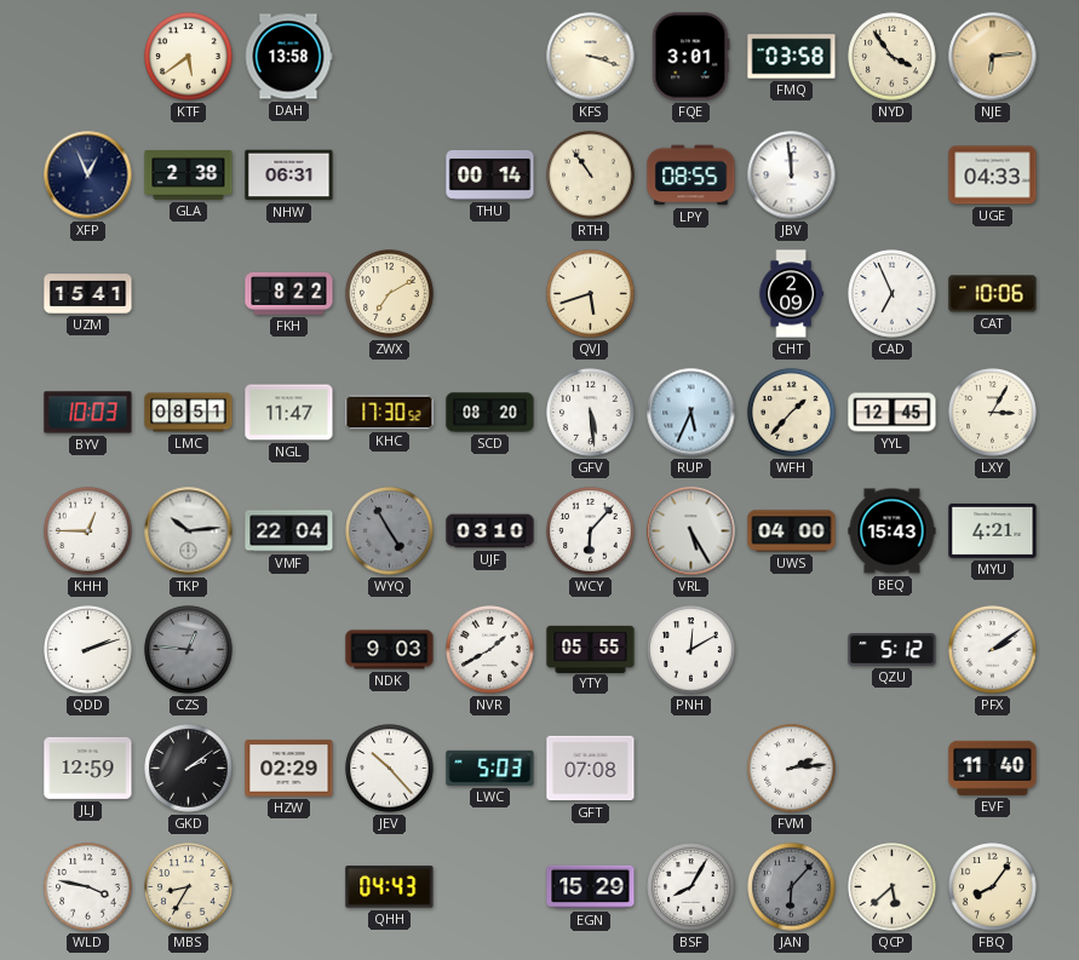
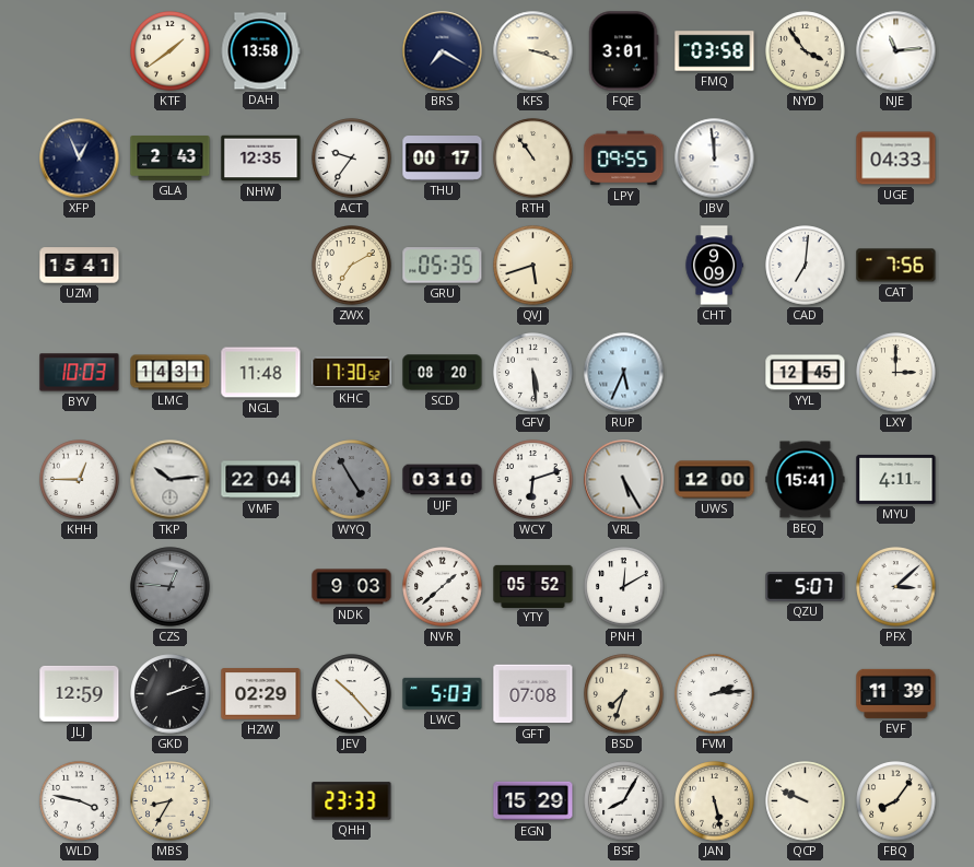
KTF: 5:39 -> 1:39
BRS: none -> 7:20
NJE: 6:14 -> 11:14
NJE dial: champagne -> white
GLA: 2:38 -> 2:43
NHW: 06:31 -> 12:35
ACT: none -> 9:36
THU: 00:14 -> 00:17
LPY: 08:55 -> 09:55
FKH: 8:22 -> none
GRU: none -> 05:35
CHT: 2:09 -> 9:09
CAD: 6:56 -> 7:01
CAT: 10:06 -> 7:56
LMC: 08:51 -> 14:31
NGL: 11:47 -> 11:48
WFH: 1:37 -> none
LXY: 3:05 -> 3:00
WCY: 6:07 -> 6:12
UWS: 04:00 -> 12:00
BEQ: 15:43 -> 15:41
MYU: 4:21 -> 4:11
QDD: 2:12 -> none
NVR: 1:40 -> 1:38
YTY: 05:55 -> 05:52
QZU: 5:12 -> 5:07
PFX: 2:09 -> 3:08
GKD: 2:09 -> 2:12
BSD: none -> 7:33
EVF: 11:40 -> 11:39
QHH: 04:43 -> 23:33
JAN: 6:07 -> 5:28
JAN dial: grey -> cream
QCP: 5:38 -> 9:49
